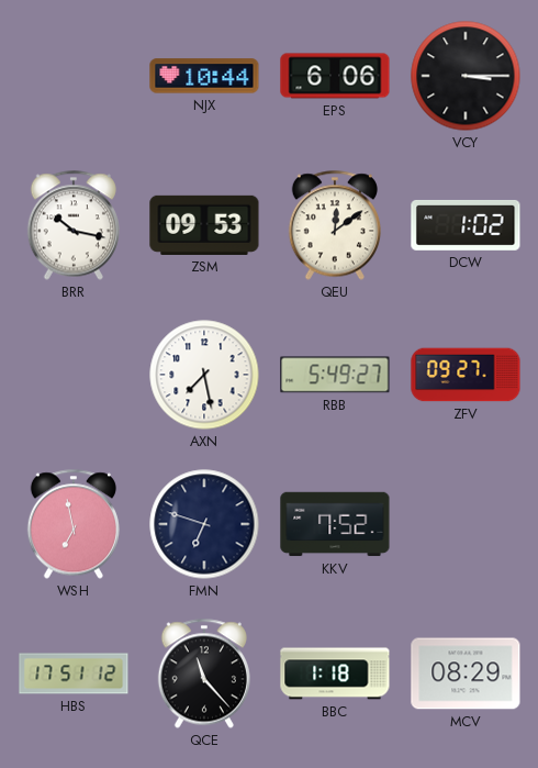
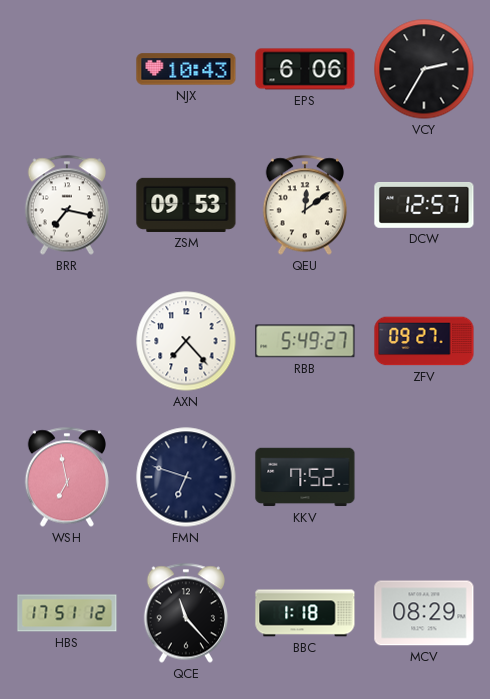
NJX: 10:44 -> 10:43
VCY: 3:15 -> 2:35
BRR: 10:17 -> 7:17
DCW: 1:02 -> 12:57
AXN: 7:28 -> 7:23
